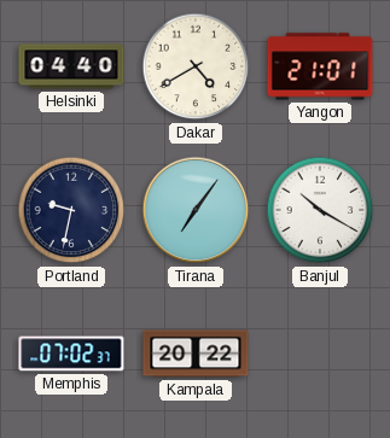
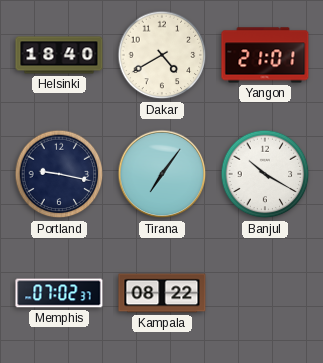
Helsinki: 04:40 -> 18:40
Portland: 9:32 -> 9:17
Kampala: 20:22 -> 08:22
